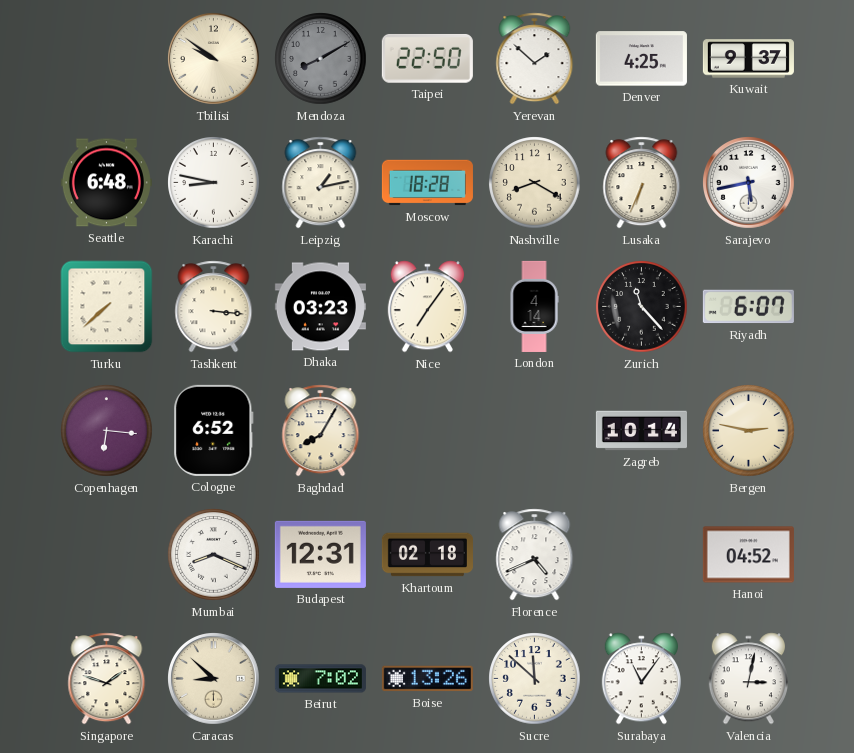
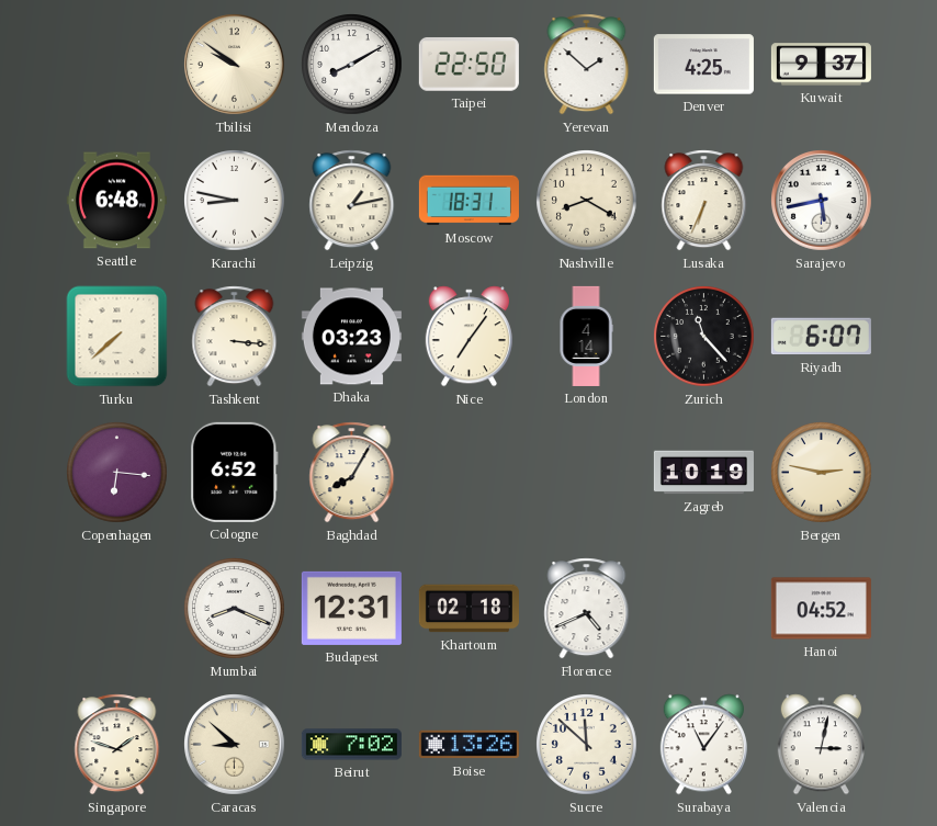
Mendoza dial: grey -> white
Moscow: 18:28 -> 18:31
Zagreb: 10:14 -> 10:19
